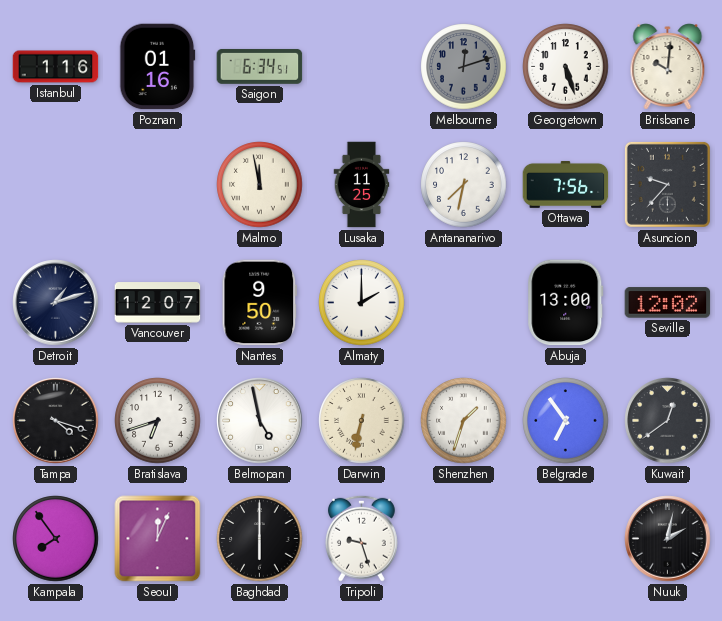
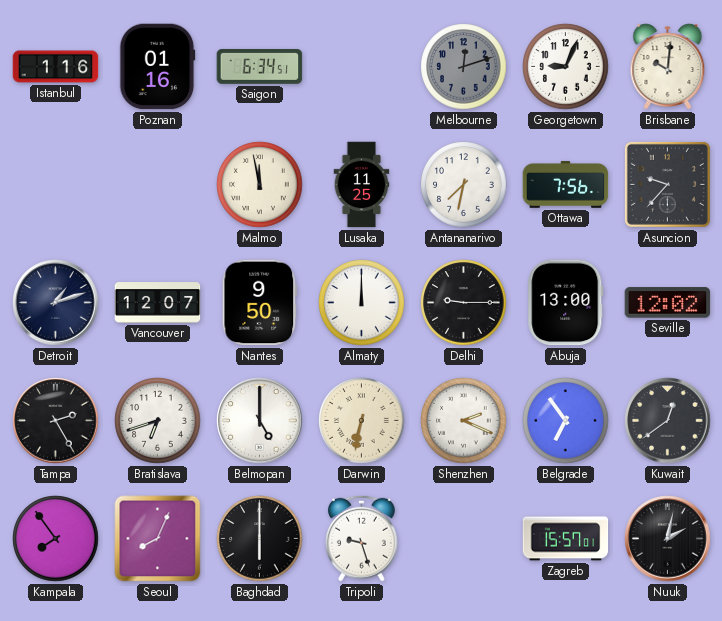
Georgetown: 5:27 -> 9:04
Almaty: 2:00 -> 12:00
Delhi: none -> 9:15
Tampa: 4:18 -> 2:25
Belmopan: 4:58 -> 5:00
Shenzhen: 1:33 -> 2:19
Seoul: 12:04 -> 8:04
Zagreb: none -> 15:57
